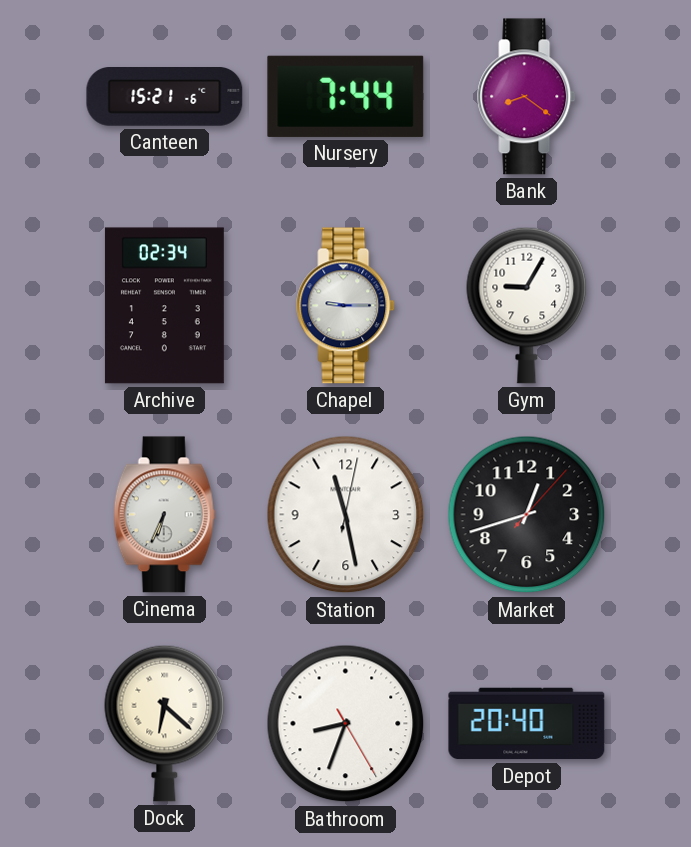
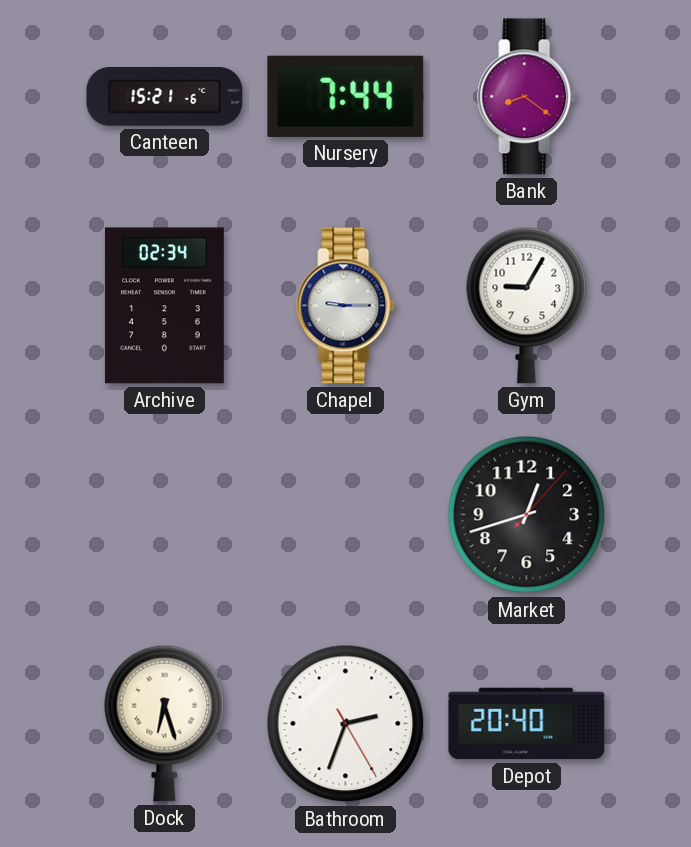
Cinema: 6:34 -> none
Station: 11:28 -> none
Dock: 6:22 -> 6:27
Bathroom: 8:33 -> 2:33
